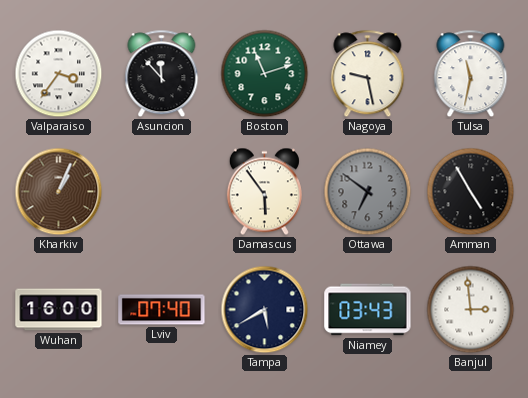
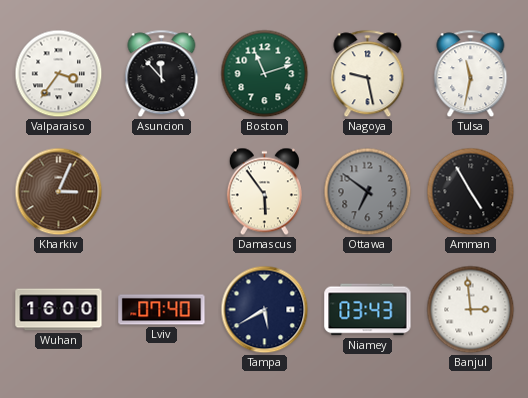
Kharkiv: 1:04 -> 3:04
